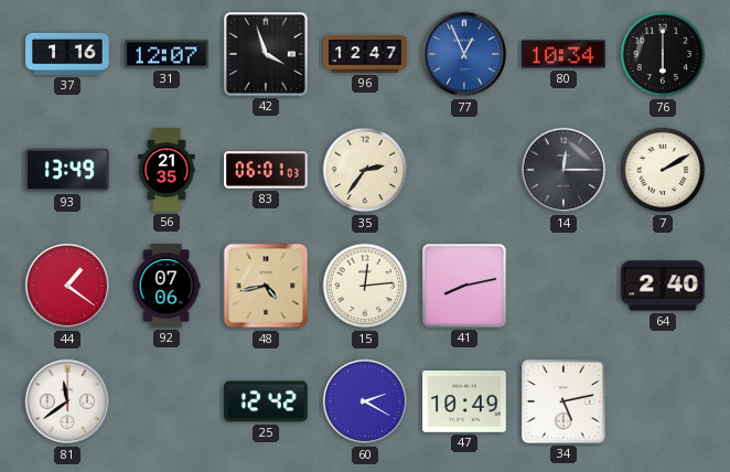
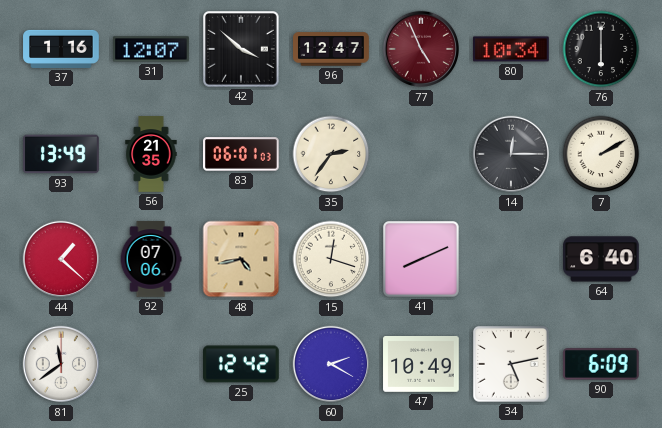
42: 3:57 -> 3:52
77: 12:56 -> 4:56
77 dial: blue -> burgundy
44: 1:21 -> 1:22
15: 12:14 -> 12:18
41: 8:13 -> 8:11
64: 2:40 -> 6:40
90: none -> 6:09
